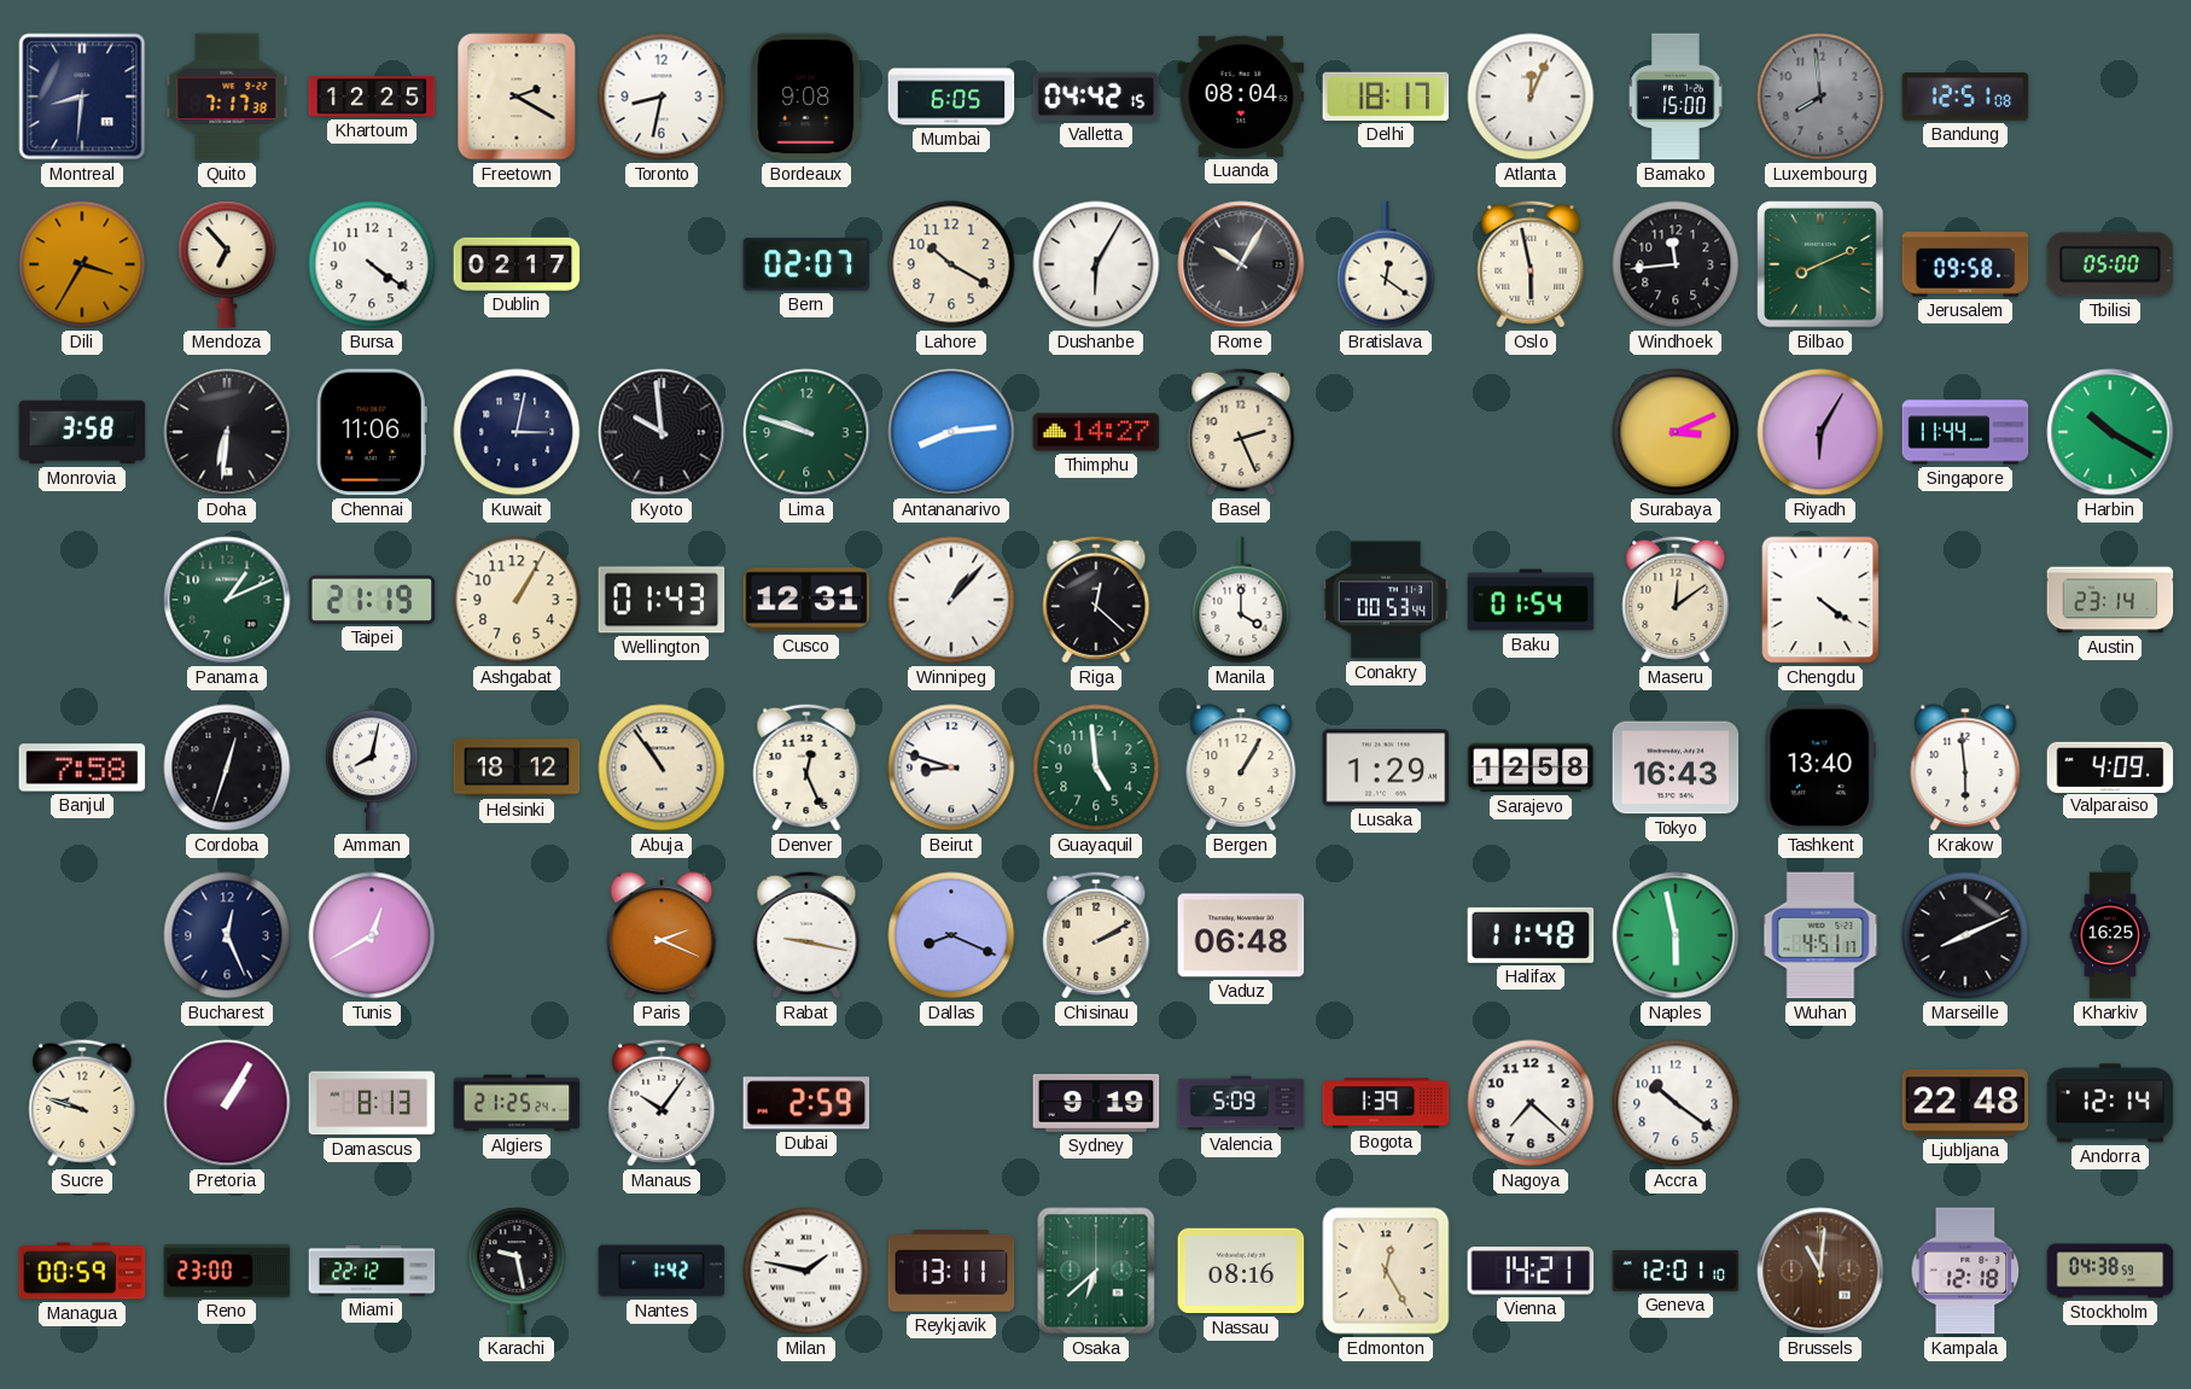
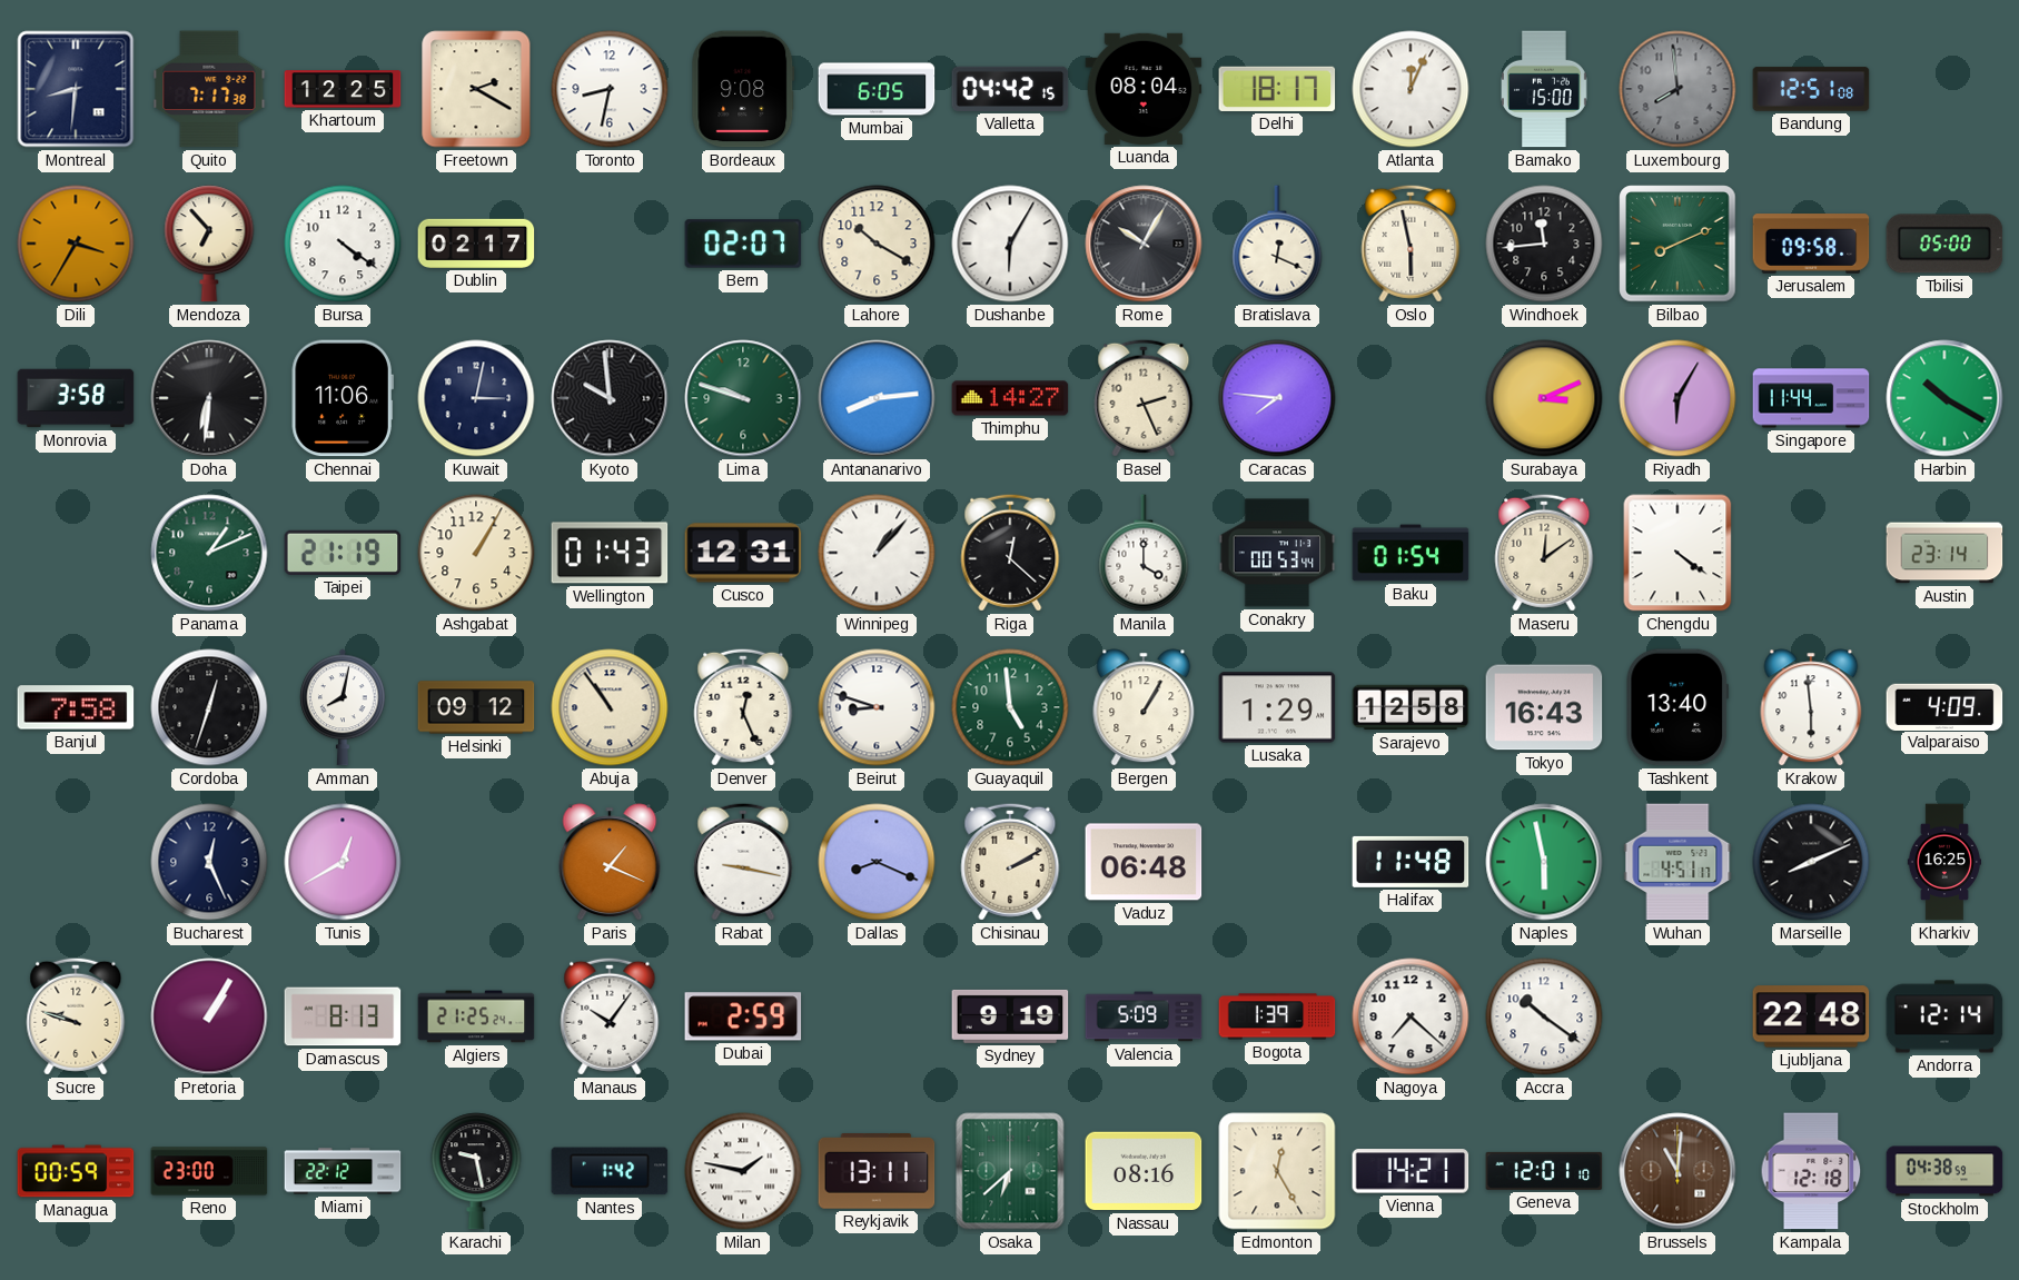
Bratislava: 12:21 -> 12:19
Caracas: none -> 7:46
Helsinki: 18:12 -> 09:12
Paris: 2:19 -> 1:19
